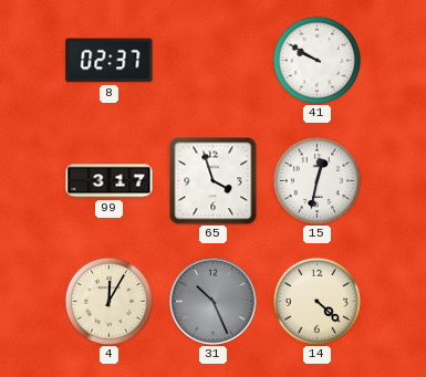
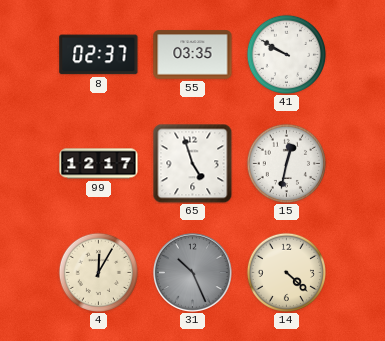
55: none -> 03:35
99: 3:17 -> 12:17
65: 3:57 -> 4:57
